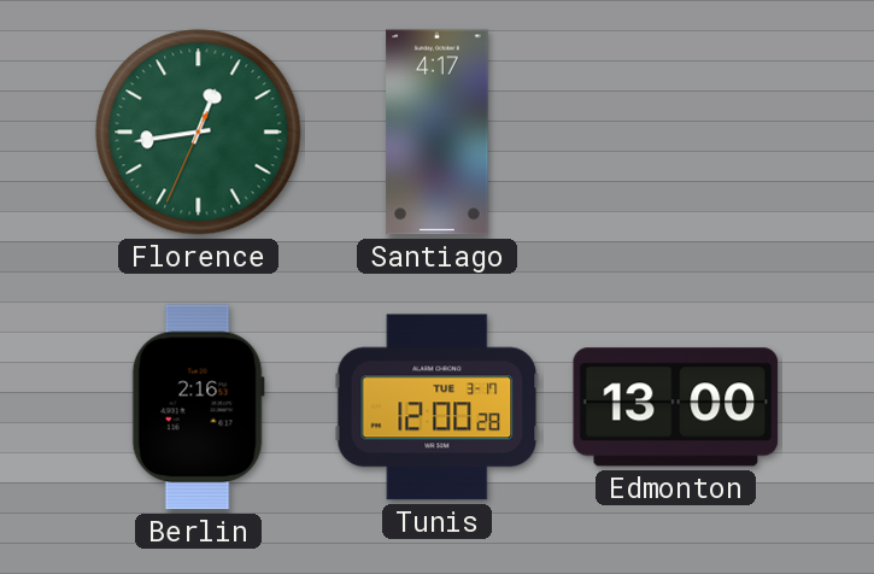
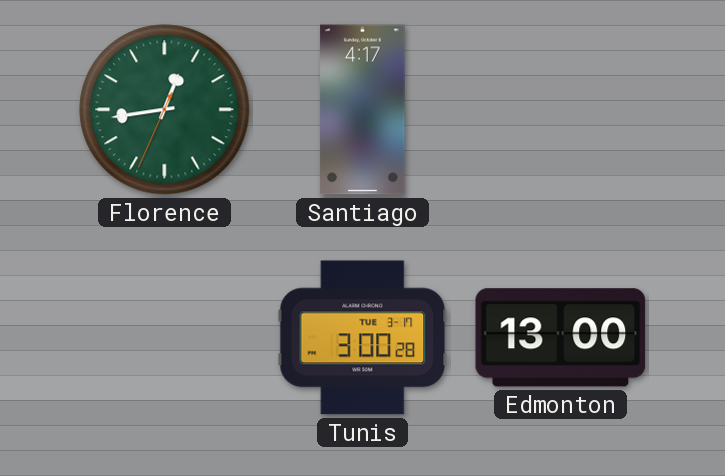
Berlin: 2:16 -> none
Tunis: 12:00 -> 3:00
